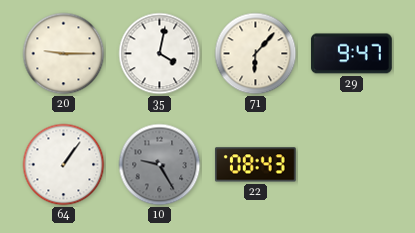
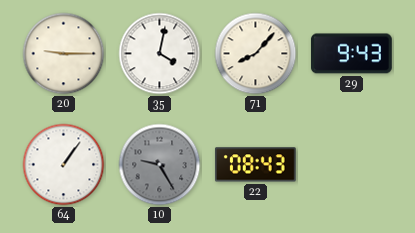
71: 6:07 -> 8:07
29: 9:47 -> 9:43
